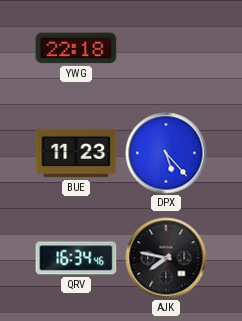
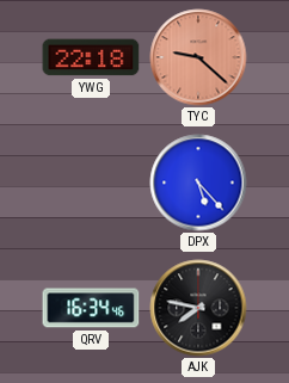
TYC: none -> 9:22
BUE: 11:23 -> none
